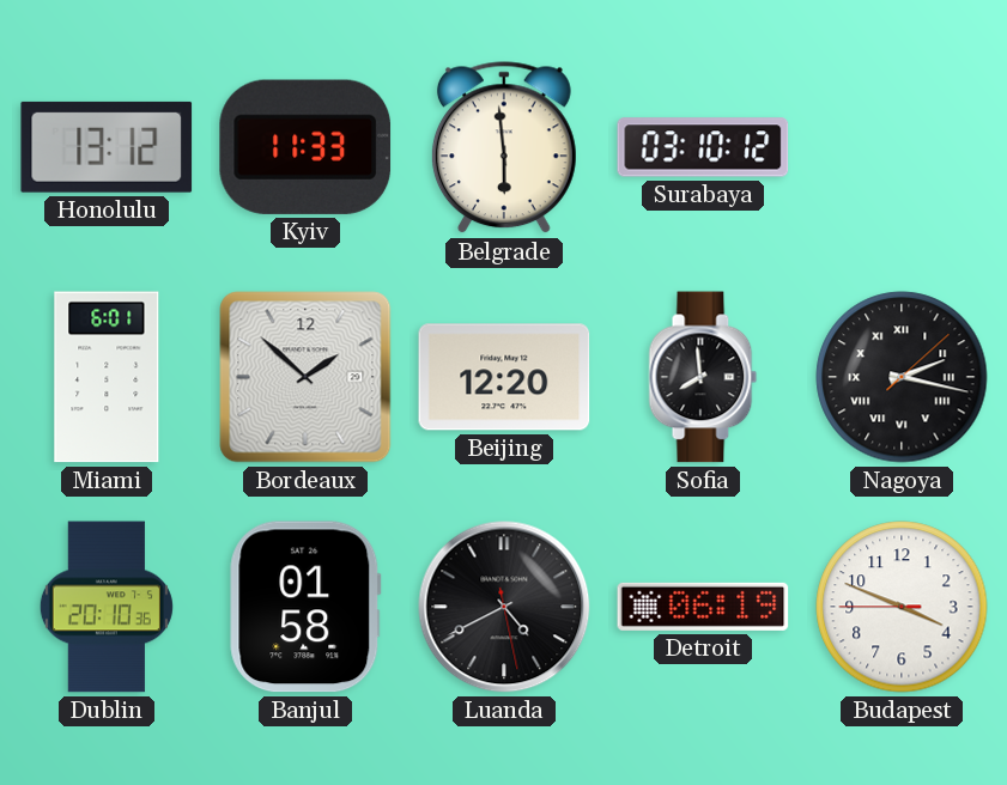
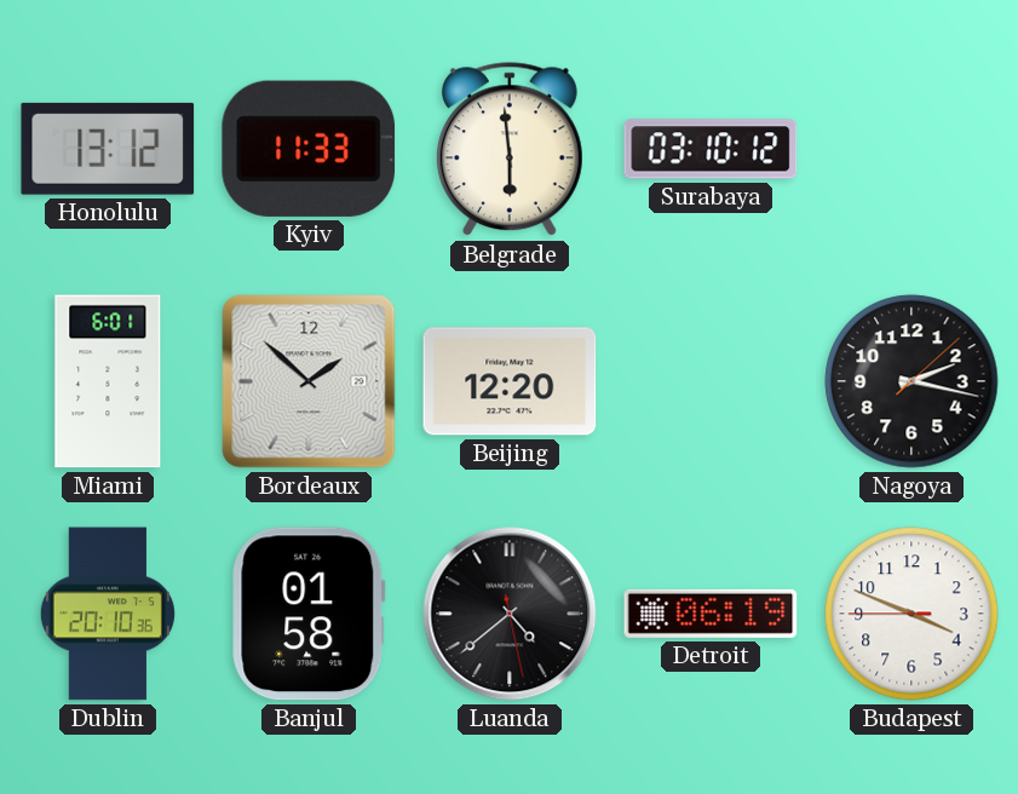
Sofia: 7:59 -> none
Nagoya numerals: Roman -> Arabic
Luanda: 4:40 -> 4:38
